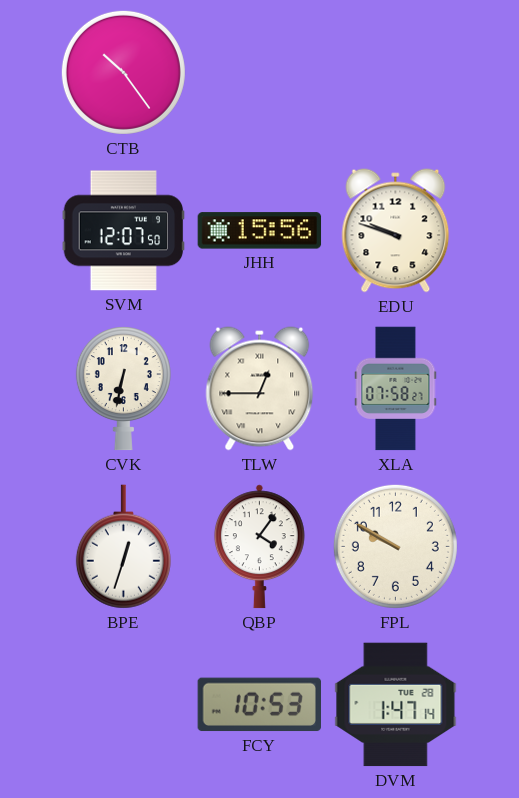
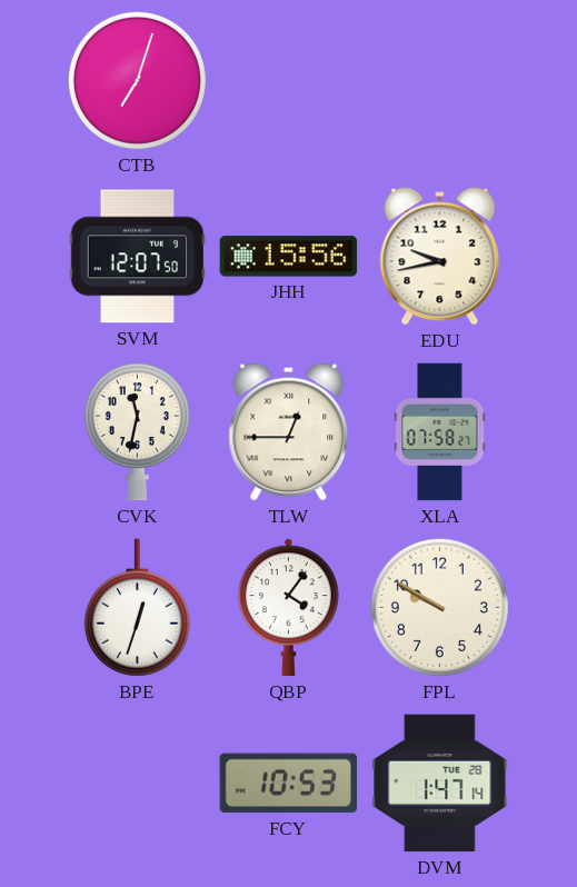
CTB: 10:24 -> 7:03
EDU: 9:48 -> 9:43
CVK: 6:32 -> 11:32
